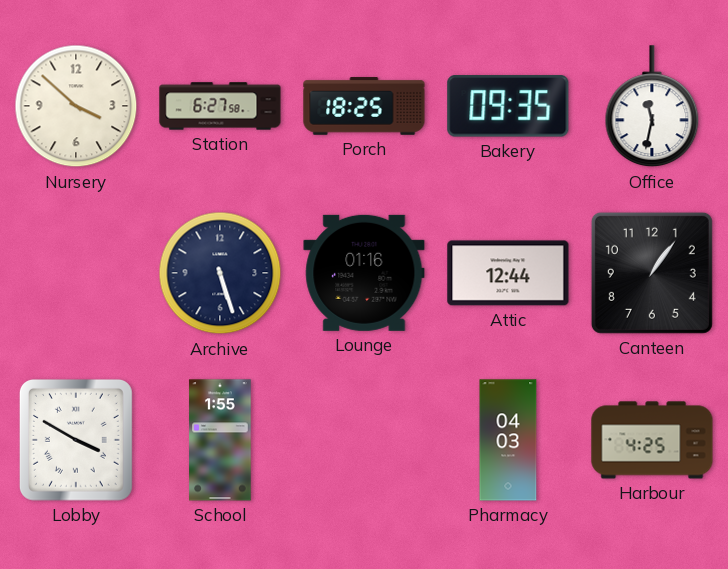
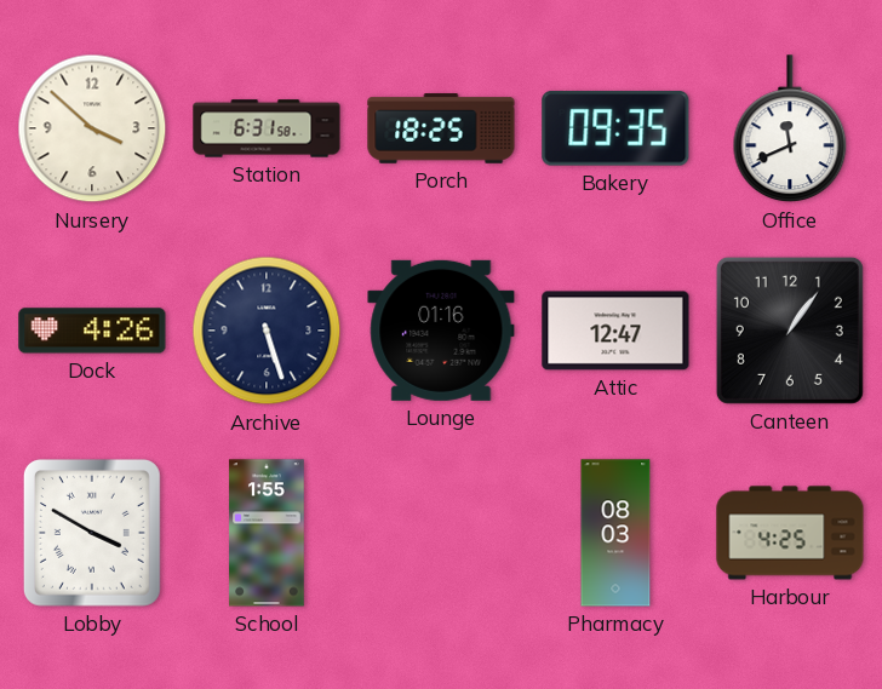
Station: 6:27 -> 6:31
Office: 11:32 -> 11:41
Dock: none -> 4:26
Attic: 12:44 -> 12:47
Pharmacy: 04:03 -> 08:03
